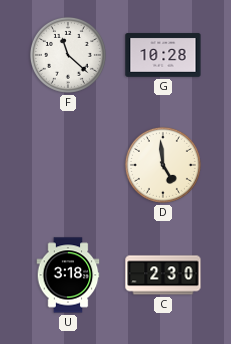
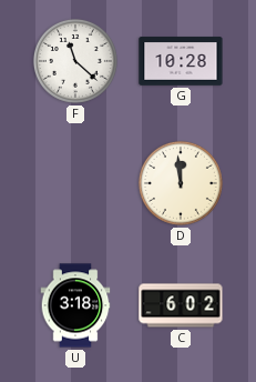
D: 4:59 -> 11:59
C: 2:30 -> 6:02
